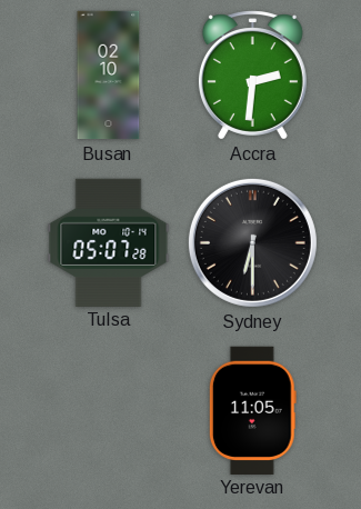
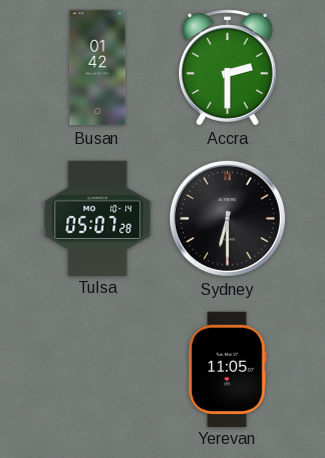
Busan: 02:10 -> 01:42
Accra: 2:31 -> 2:30
